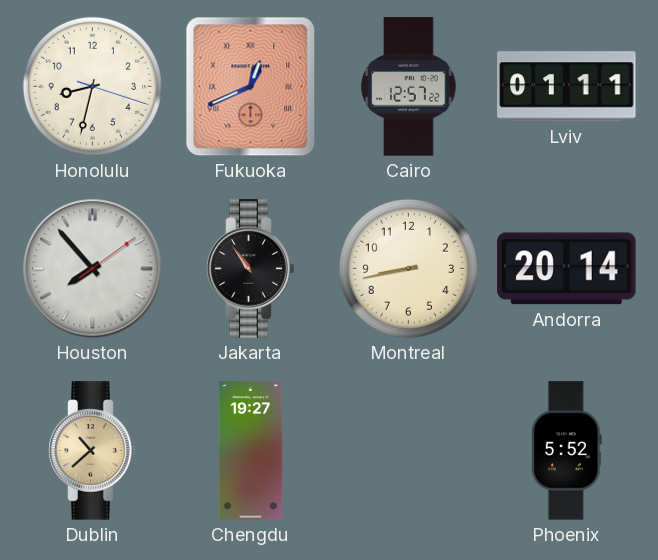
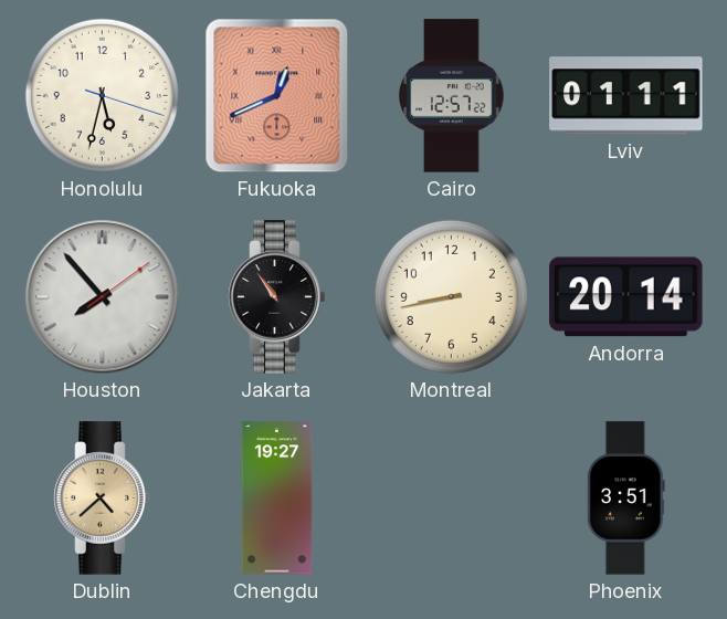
Honolulu: 8:32 -> 5:32
Dublin: 10:38 -> 4:38
Phoenix: 5:52 -> 3:51
